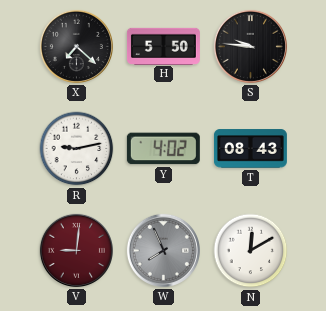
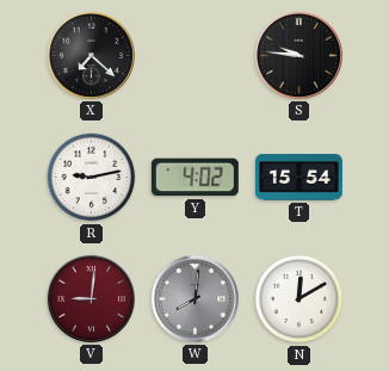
H: 5:50 -> none
T: 08:43 -> 15:54
W: 7:56 -> 8:01
